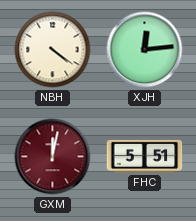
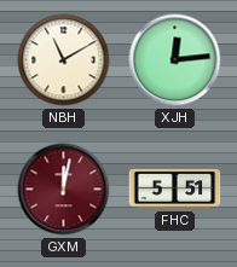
NBH: 4:21 -> 11:10
